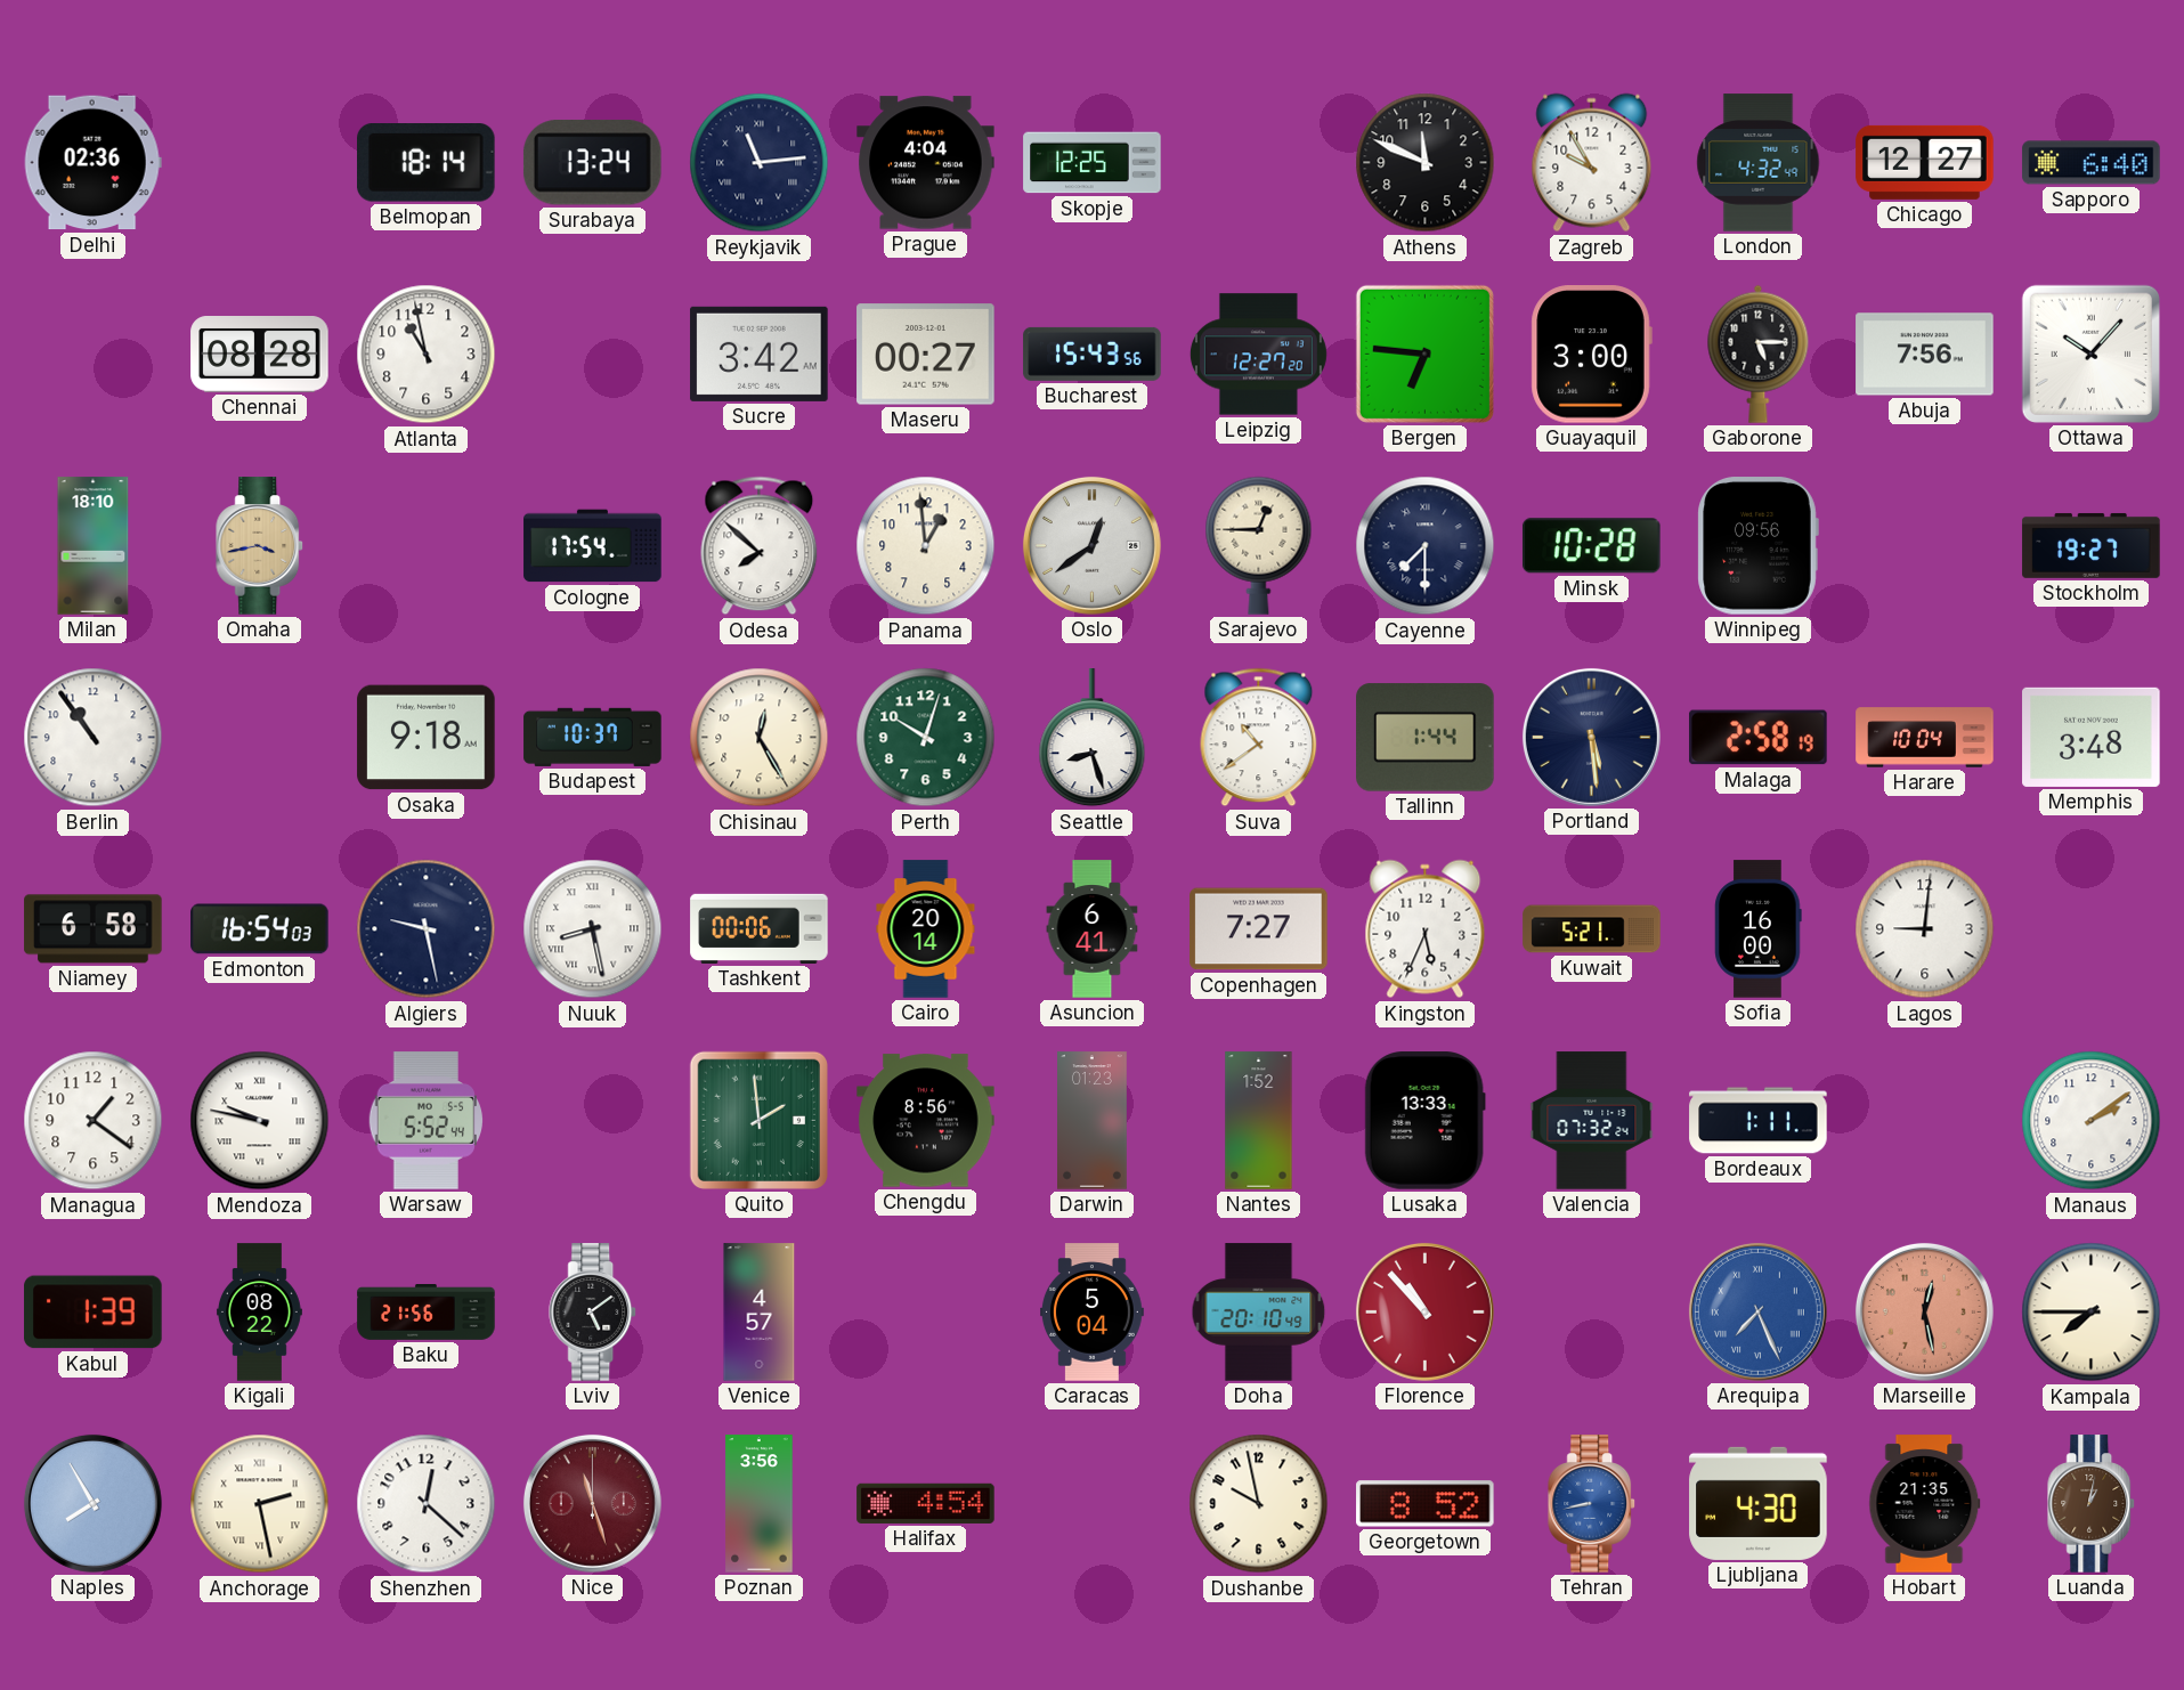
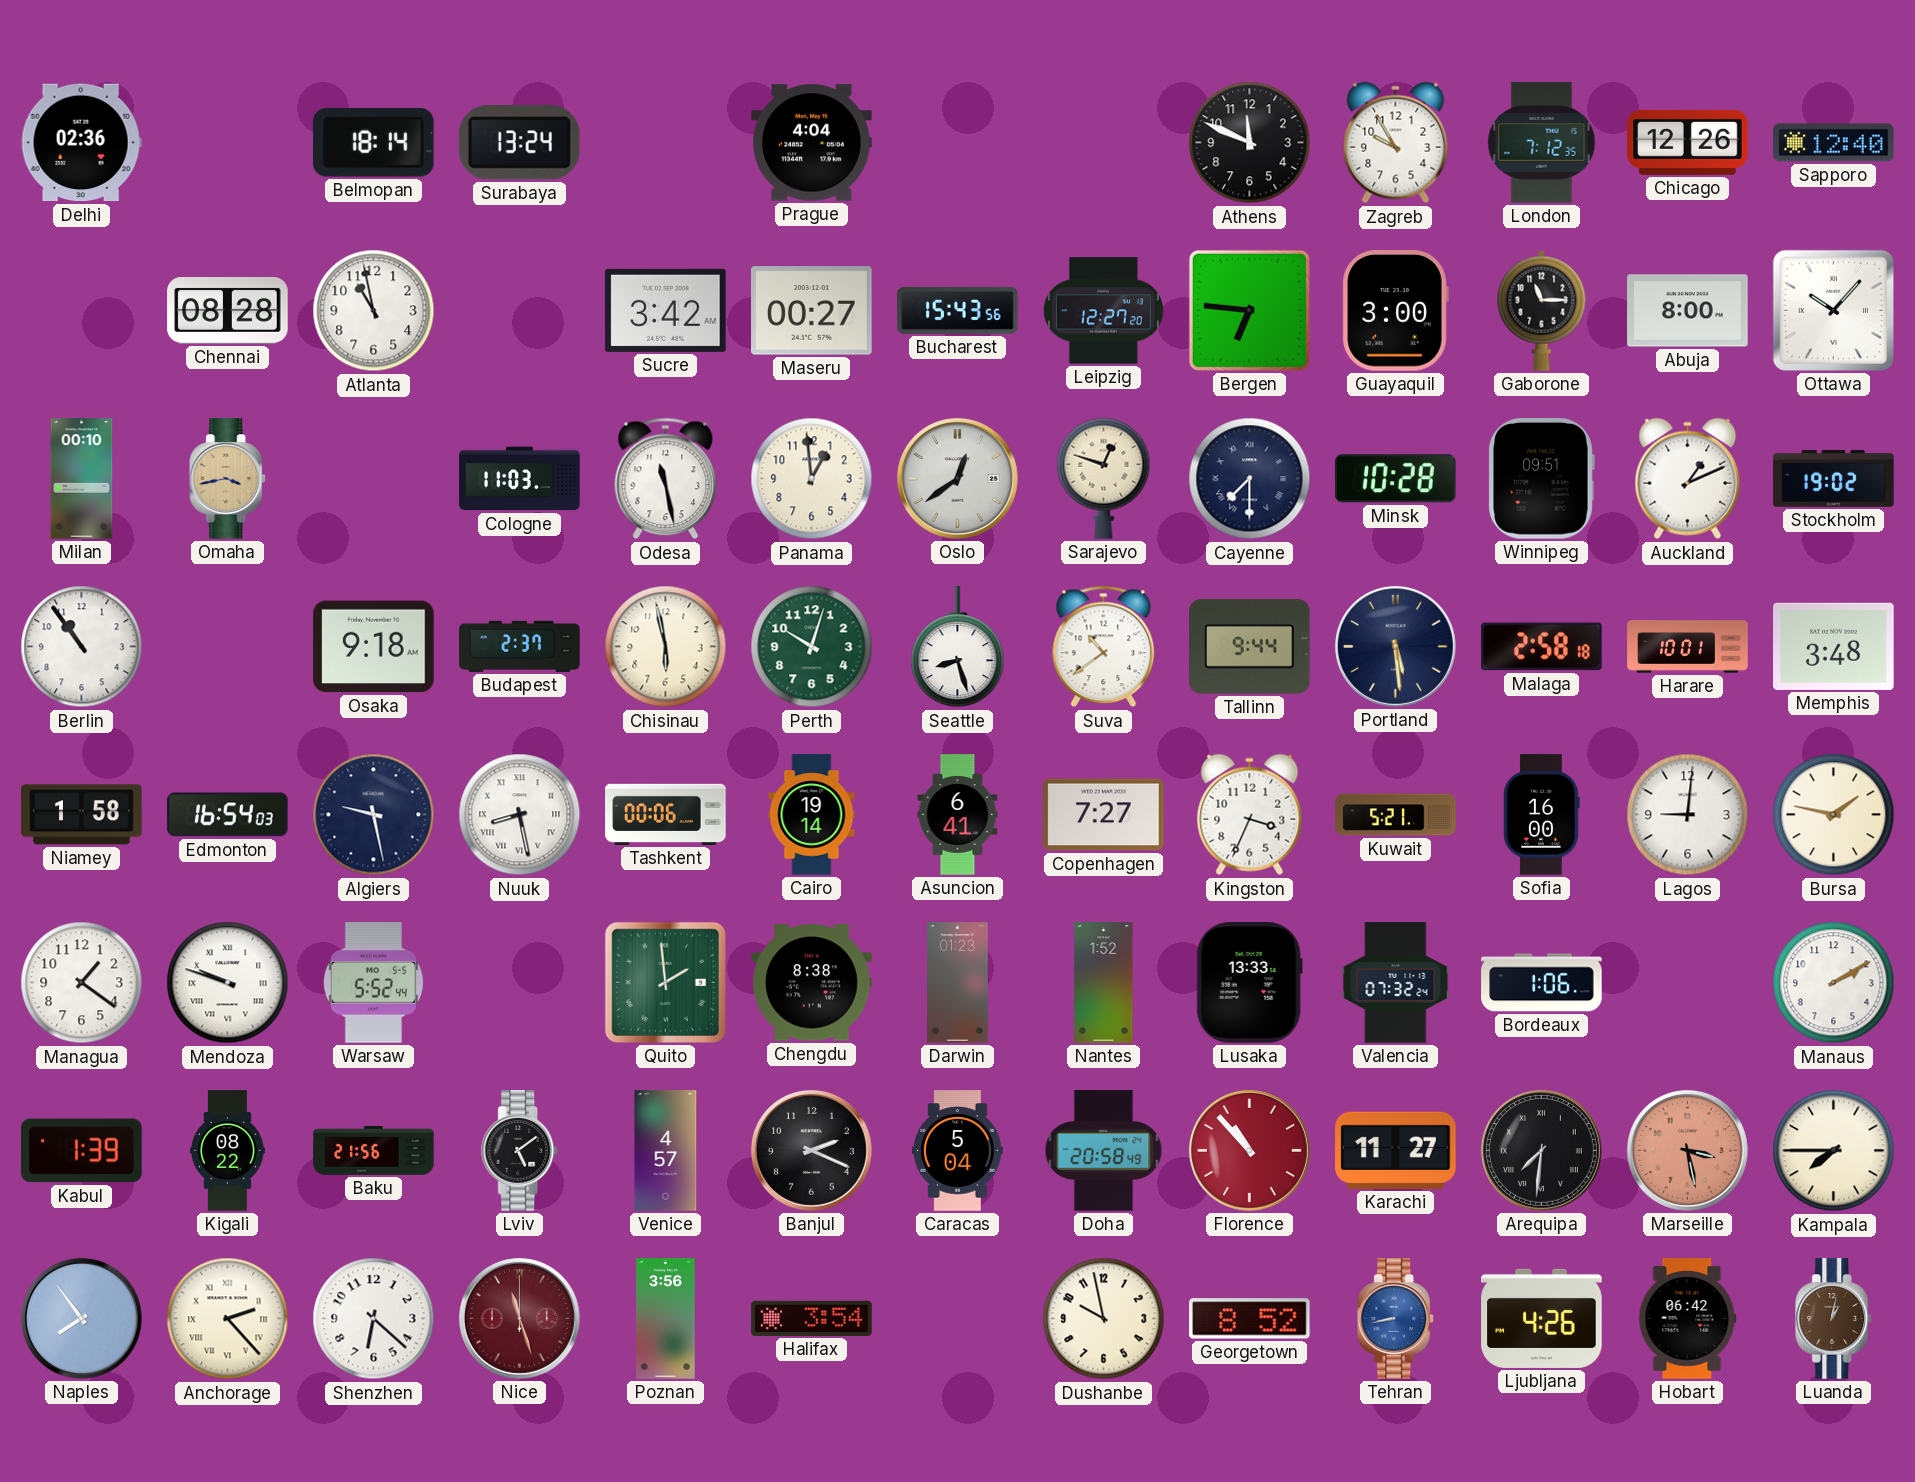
Reykjavik: 11:14 -> none
Skopje: 12:25 -> none
London: 4:32 -> 7:12
Chicago: 12:27 -> 12:26
Sapporo: 6:40 -> 12:40
Gaborone: 5:15 -> 11:15
Abuja: 7:56 -> 8:00
Milan: 18:10 -> 00:10
Cologne: 17:54 -> 11:03
Odesa: 7:52 -> 11:28
Sarajevo: 12:45 -> 12:48
Winnipeg: 09:56 -> 09:51
Auckland: none -> 1:11
Stockholm: 19:27 -> 19:02
Budapest: 10:37 -> 2:37
Chisinau: 12:25 -> 5:58
Tallinn: 1:44 -> 9:44
Malaga: 2:58:19 -> 2:58:18
Harare: 10:04 -> 10:01
Niamey: 6:58 -> 1:58
Cairo: 20:14 -> 19:14
Kingston: 5:34 -> 3:34
Bursa: none -> 1:47
Mendoza: 9:47 -> 9:48
Chengdu: 8:56 -> 8:38
Bordeaux: 1:11 -> 1:06
Manaus: 2:09 -> 2:10
Banjul: none -> 2:19
Doha: 20:10 -> 20:58
Karachi: none -> 11:27
Arequipa: 7:26 -> 7:31
Arequipa dial: blue -> black
Marseille: 12:28 -> 3:28
Naples: 7:55 -> 7:54
Anchorage: 2:28 -> 2:23
Shenzhen: 12:22 -> 6:22
Halifax: 4:54 -> 3:54
Ljubljana: 4:30 -> 4:26
Hobart: 21:35 -> 06:42
